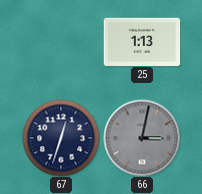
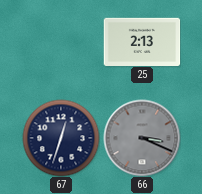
25: 1:13 -> 2:13
66: 3:02 -> 3:19
